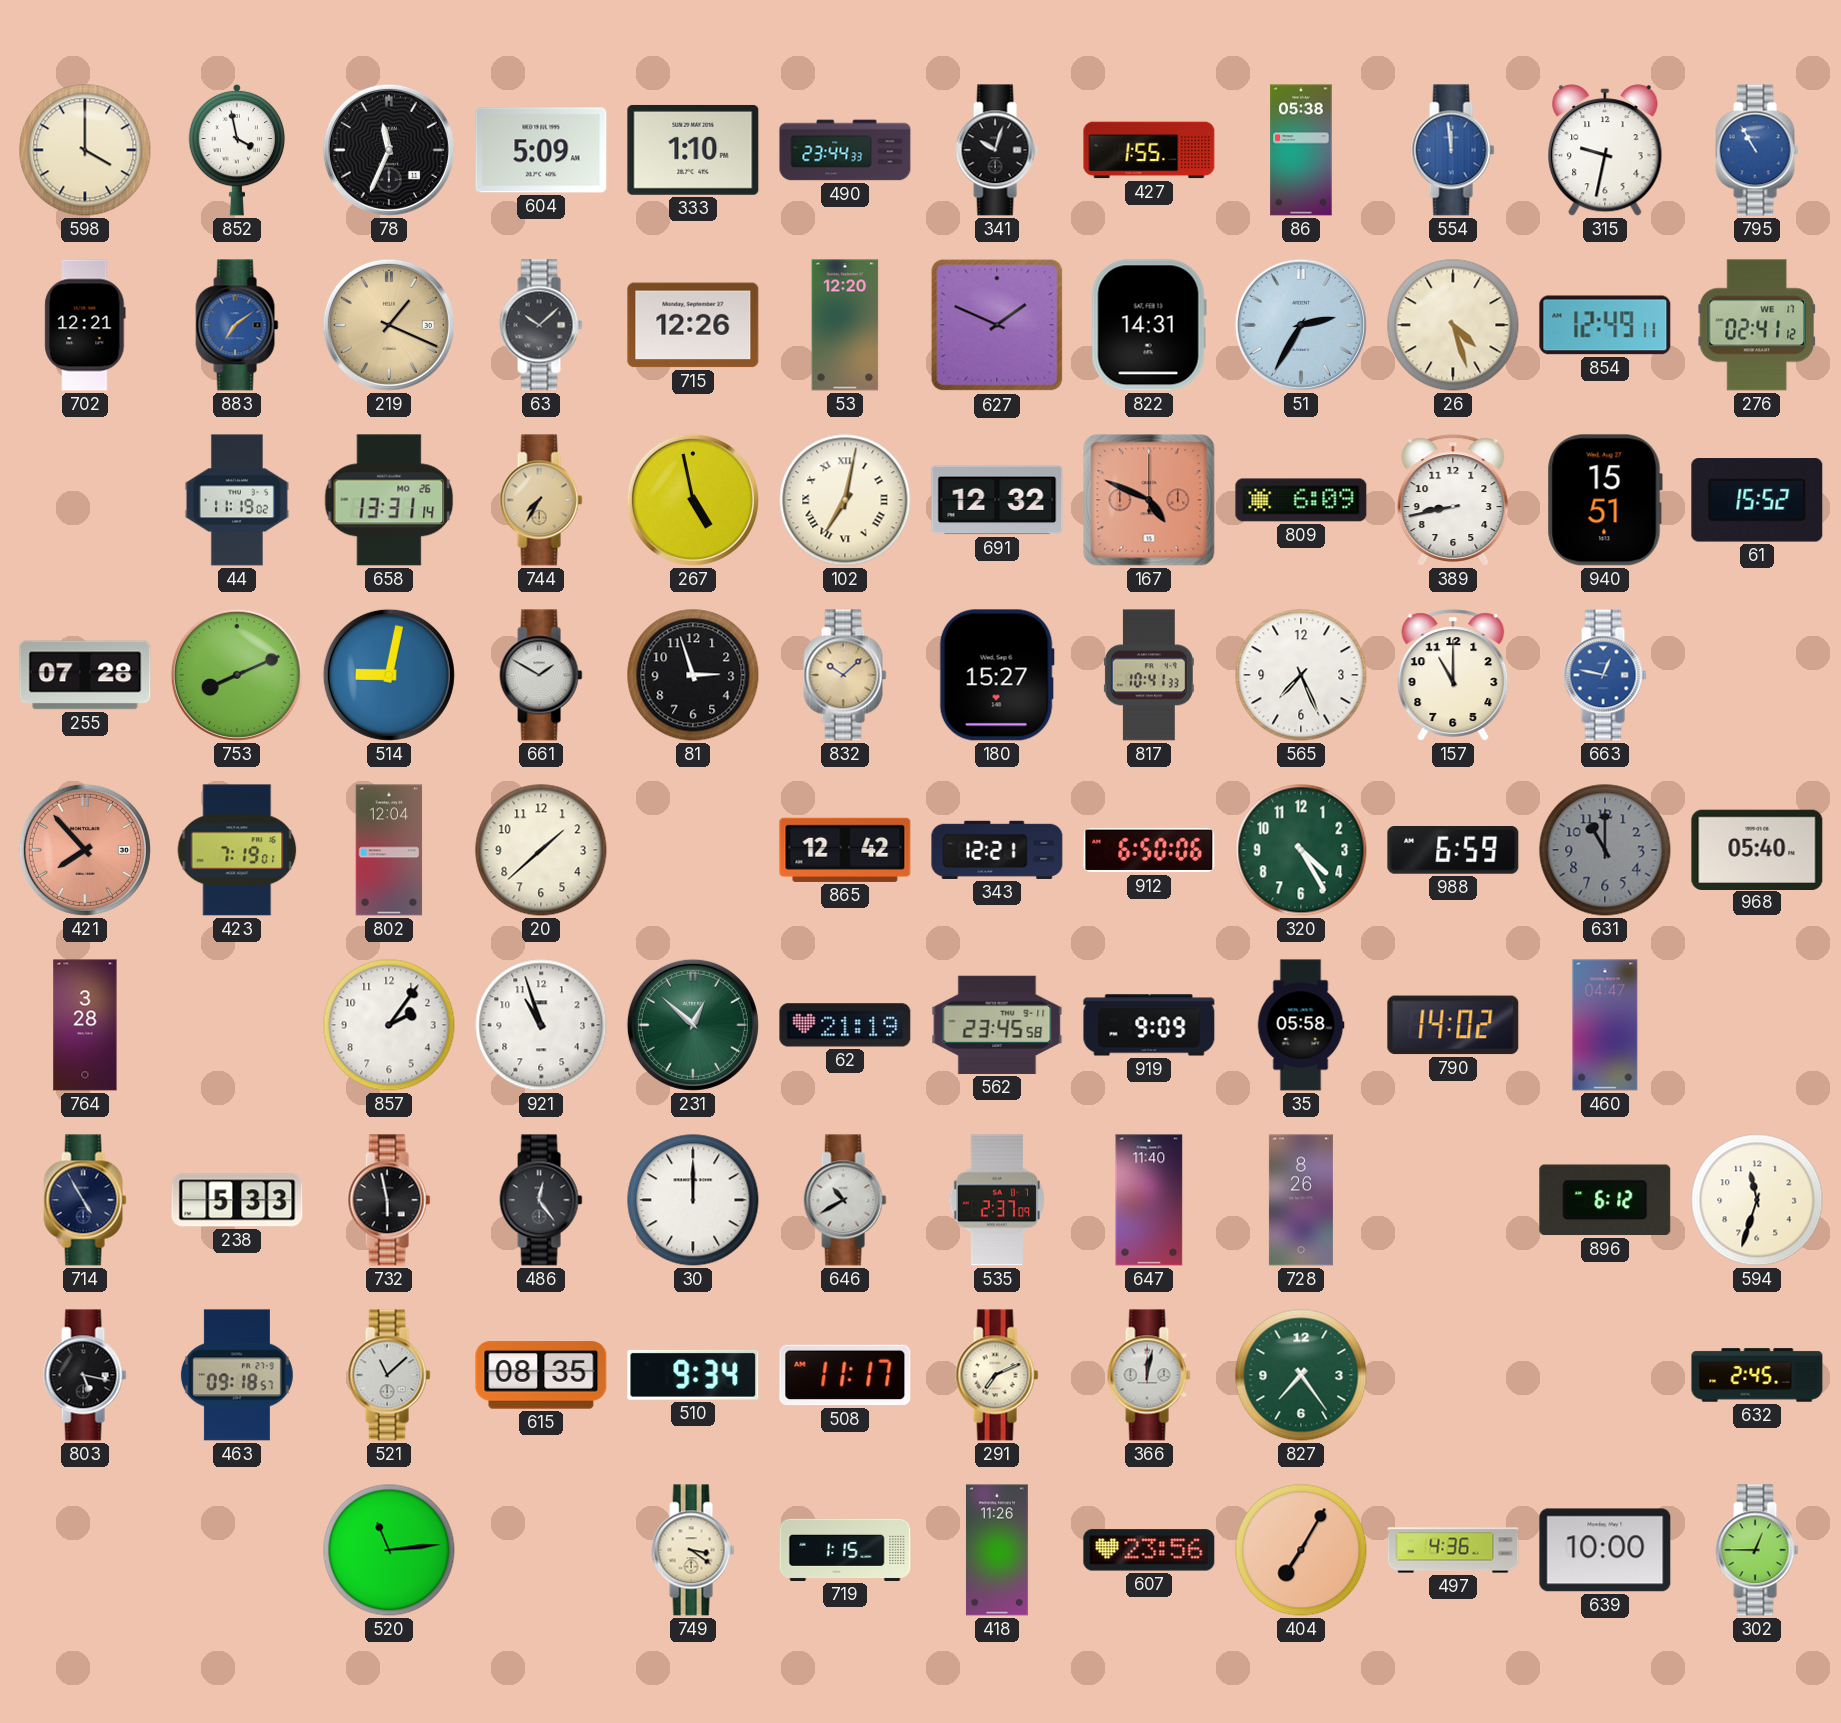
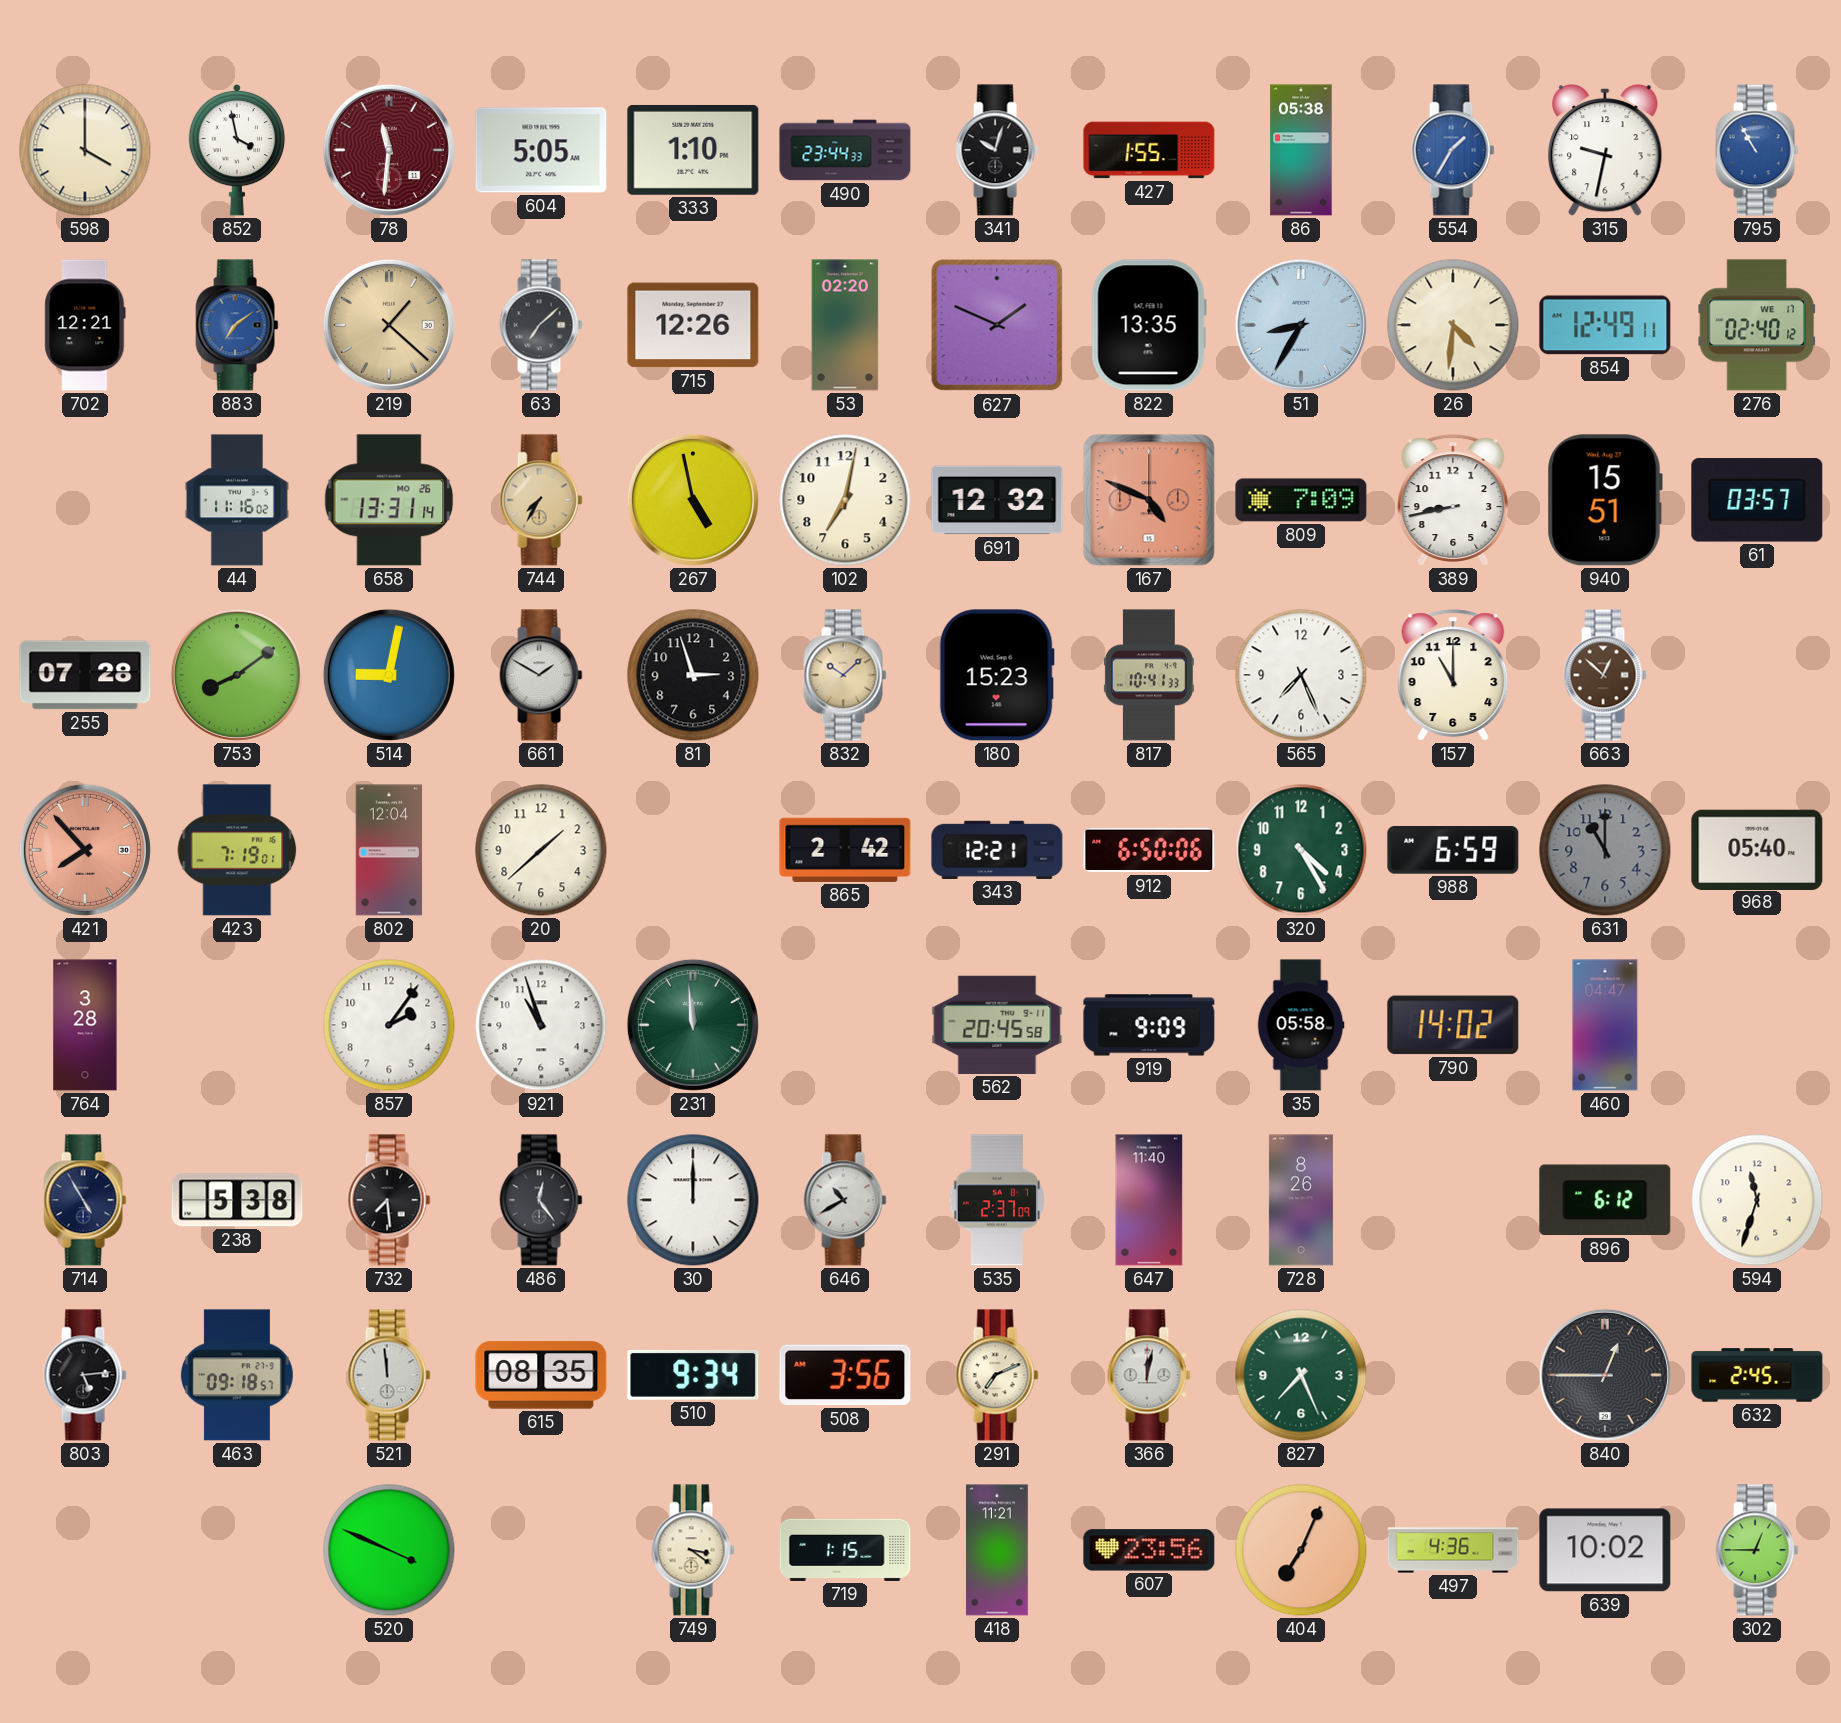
78: 11:34 -> 11:31
78 dial: black -> burgundy
604: 5:09 -> 5:05
554: 11:59 -> 1:35
219: 1:19 -> 1:22
63: 10:08 -> 7:08
53: 12:20 -> 02:20
822: 14:31 -> 13:35
51: 2:35 -> 8:35
26: 4:27 -> 4:31
276: 02:41 -> 02:40
44: 11:19 -> 11:16
102 numerals: Roman -> Arabic
809: 6:09 -> 7:09
61: 15:52 -> 03:57
753: 8:11 -> 8:09
180: 15:27 -> 15:23
663: 12:47 -> 12:52
663 dial: blue -> brown
865: 12:42 -> 2:42
231: 12:52 -> 11:59
62: 21:19 -> none
562: 23:45 -> 20:45
238: 5:33 -> 5:38
732: 5:58 -> 7:29
803: 5:17 -> 5:14
521: 11:08 -> 11:59
508: 11:17 -> 3:56
827: 7:24 -> 7:26
840: none -> 12:45
520: 11:14 -> 3:49
418: 11:26 -> 11:21
404: 7:05 -> 7:04
639: 10:00 -> 10:02
